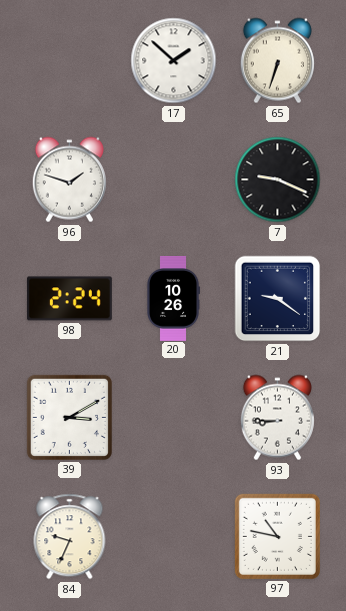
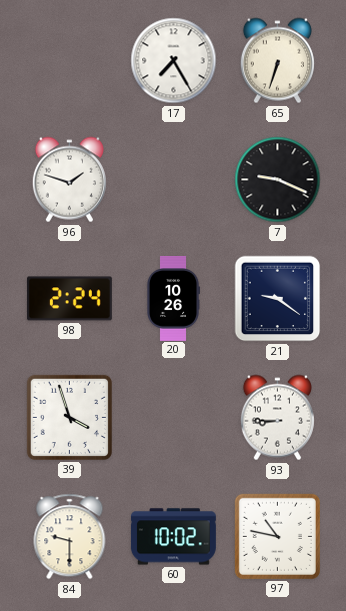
17: 1:52 -> 7:25
39: 3:10 -> 3:57
84: 9:34 -> 9:30
60: none -> 10:02
